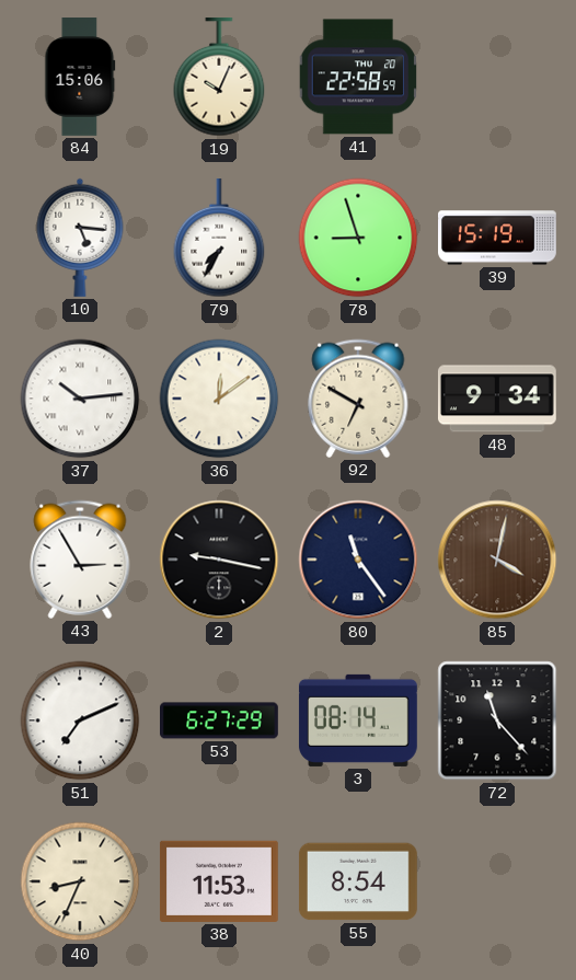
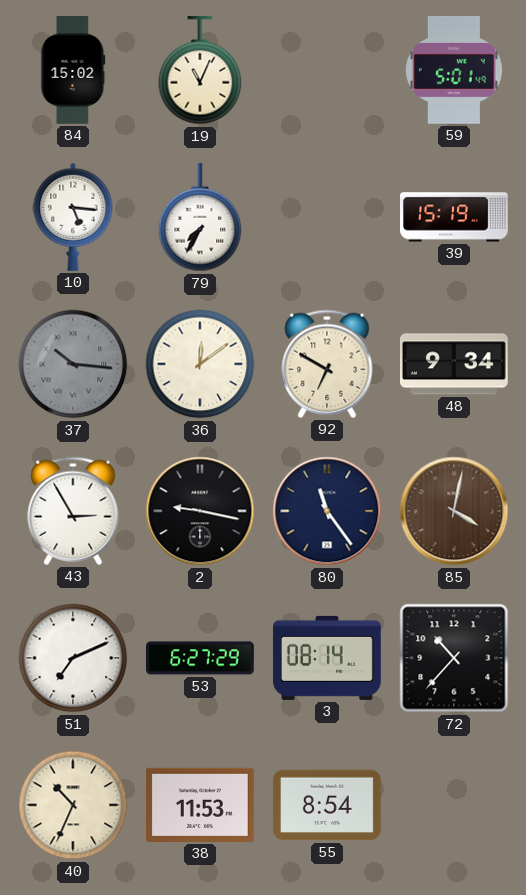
84: 15:06 -> 15:02
19: 10:04 -> 11:04
41: 22:58 -> none
59: none -> 5:01
78: 8:57 -> none
37: 10:14 -> 10:16
37 dial: white -> grey
72: 11:23 -> 10:37
40: 8:34 -> 10:34
